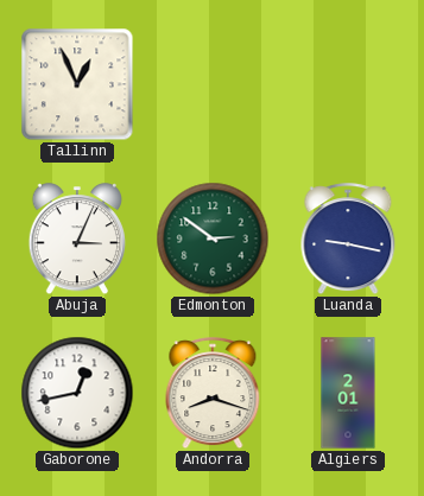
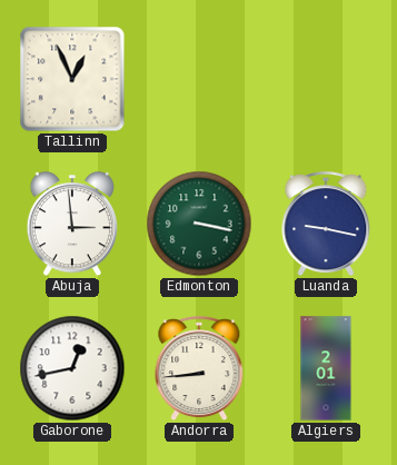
Abuja: 3:04 -> 2:59
Edmonton: 2:51 -> 3:17
Andorra: 8:18 -> 8:44
